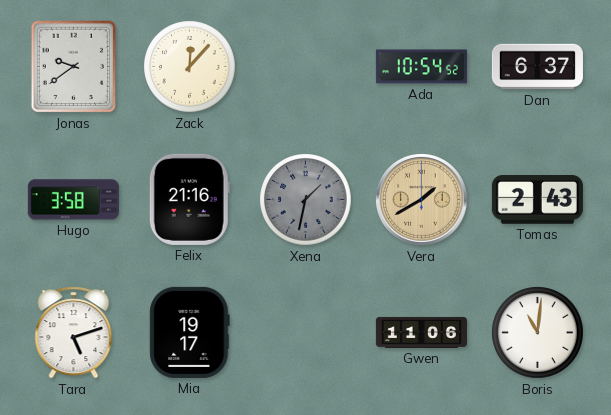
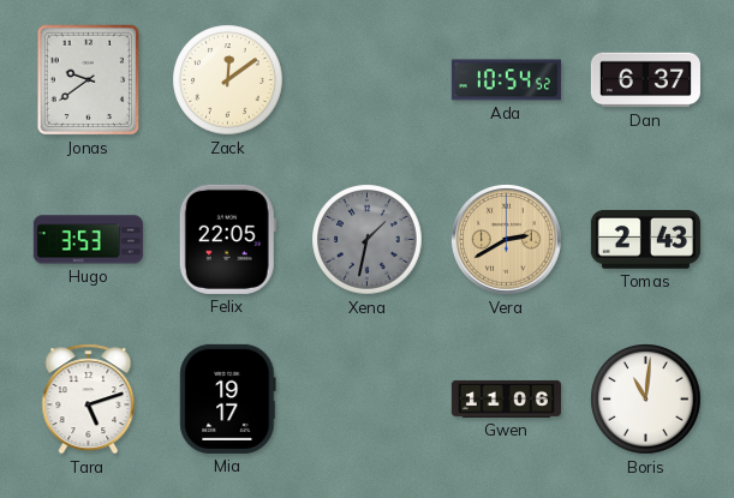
Zack: 12:07 -> 12:09
Hugo: 3:58 -> 3:53
Felix: 21:16 -> 22:05
Vera: 1:40 -> 2:40
